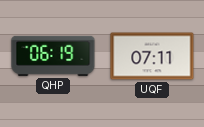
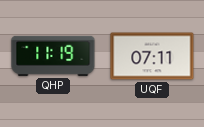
QHP: 06:19 -> 11:19
